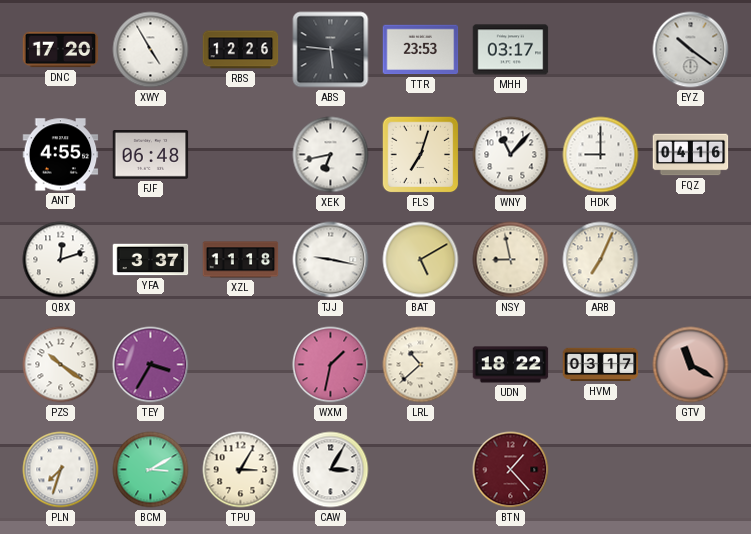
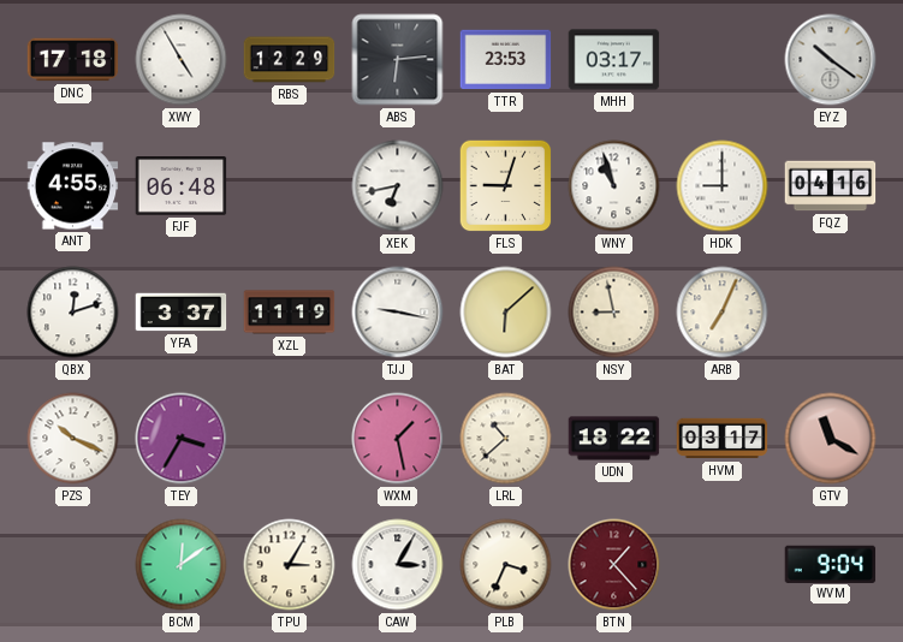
DNC: 17:20 -> 17:18
RBS: 12:26 -> 12:29
ABS: 5:46 -> 6:14
FLS: 7:03 -> 9:03
WNY: 11:07 -> 10:57
XZL: 11:18 -> 11:19
BAT: 5:10 -> 6:08
PZS: 10:21 -> 10:19
WXM: 1:32 -> 1:28
PLN: 7:33 -> none
BCM: 3:10 -> 12:09
PLB: none -> 3:34
WVM: none -> 9:04
